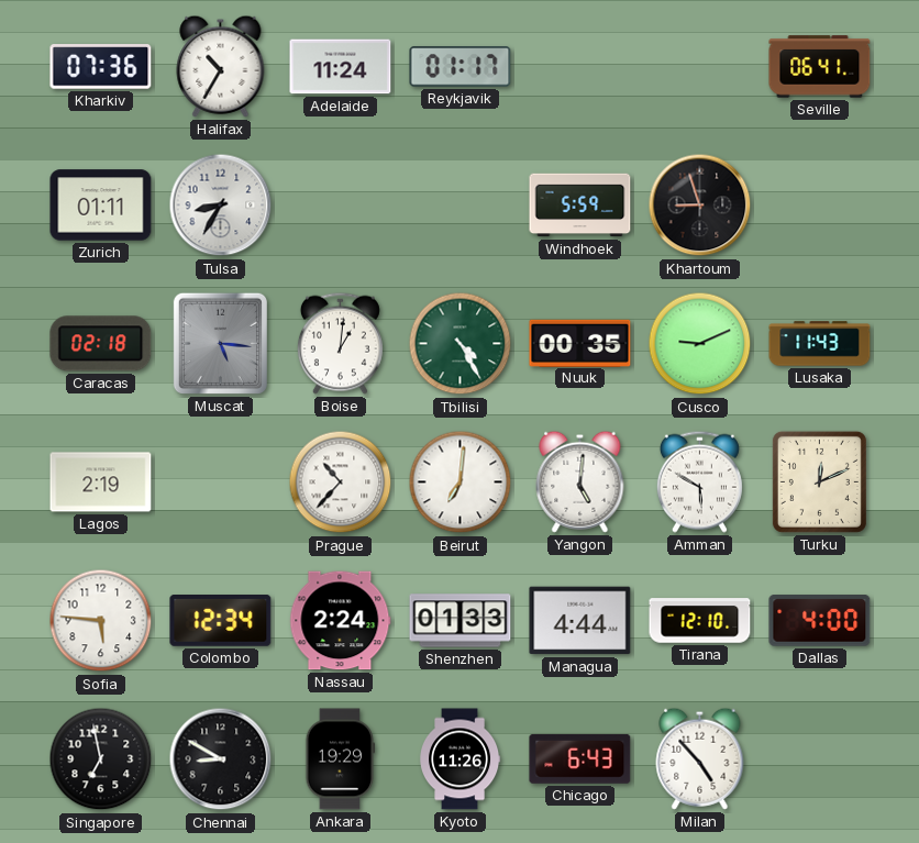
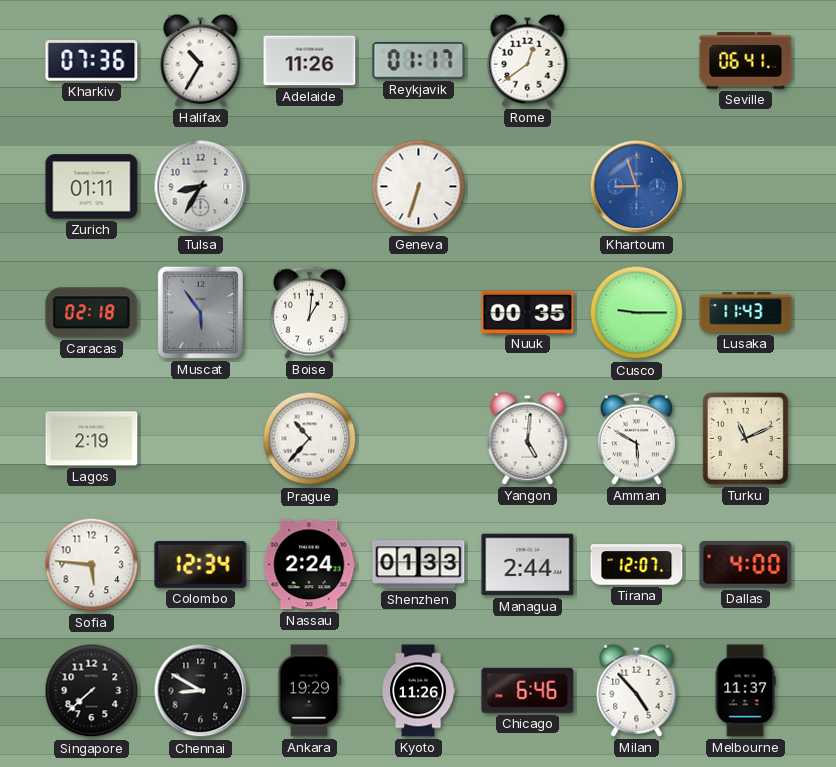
Adelaide: 11:24 -> 11:26
Rome: none -> 12:39
Geneva: none -> 6:33
Windhoek: 5:59 -> none
Khartoum dial: black -> blue
Muscat: 5:16 -> 5:54
Tbilisi: 4:25 -> none
Cusco: 9:11 -> 9:15
Beirut: 7:01 -> none
Turku: 12:11 -> 11:11
Managua: 4:44 -> 2:44
Tirana: 12:10 -> 12:07
Singapore: 6:58 -> 7:38
Chicago: 6:43 -> 6:46
Melbourne: none -> 11:37
